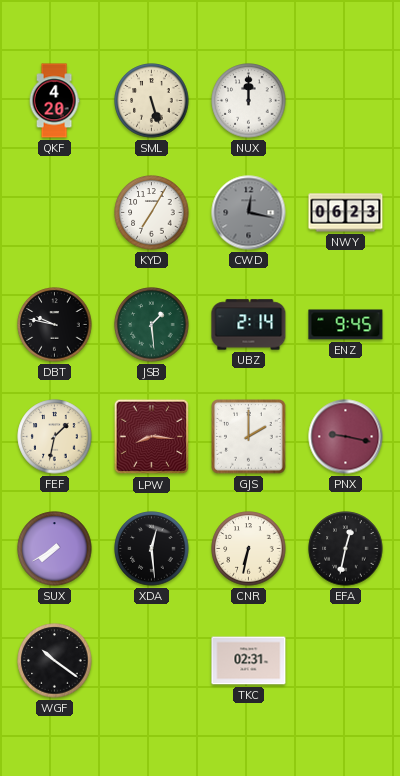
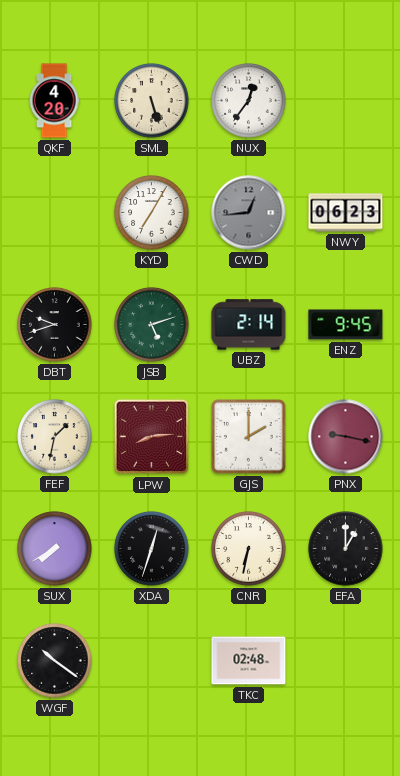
NUX: 12:00 -> 12:36
CWD: 12:17 -> 12:44
DBT: 9:47 -> 9:42
JSB: 1:29 -> 5:12
LPW: 8:16 -> 8:14
XDA: 12:29 -> 12:33
EFA: 12:32 -> 1:00
TKC: 02:31 -> 02:48
